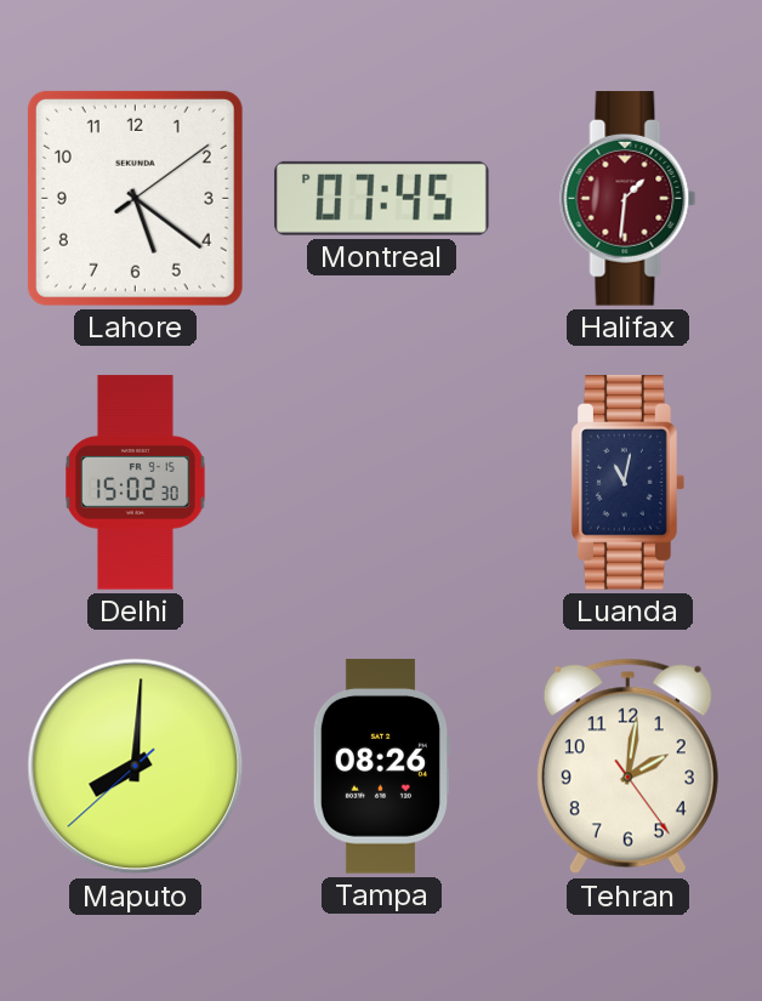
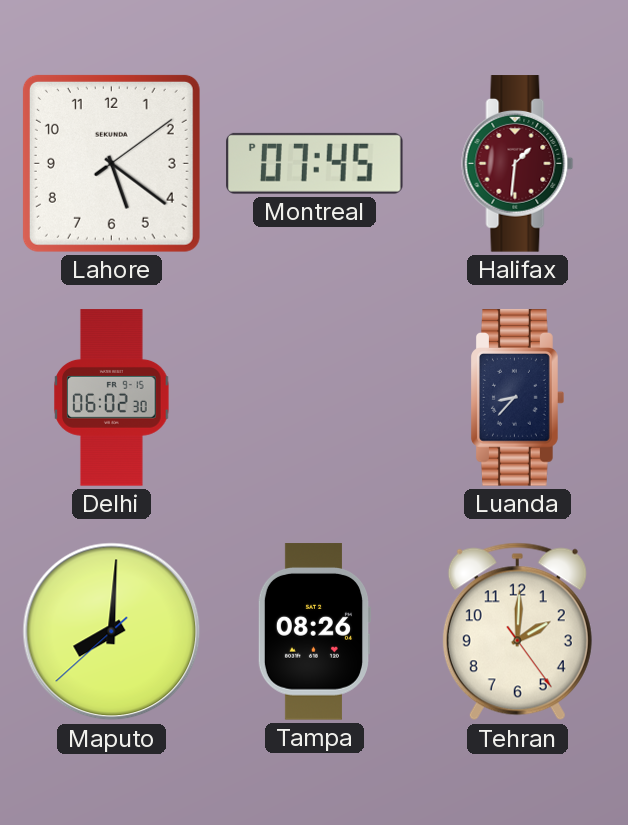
Delhi: 15:02 -> 06:02
Luanda: 11:02 -> 8:37
Tehran: 2:01 -> 2:00
